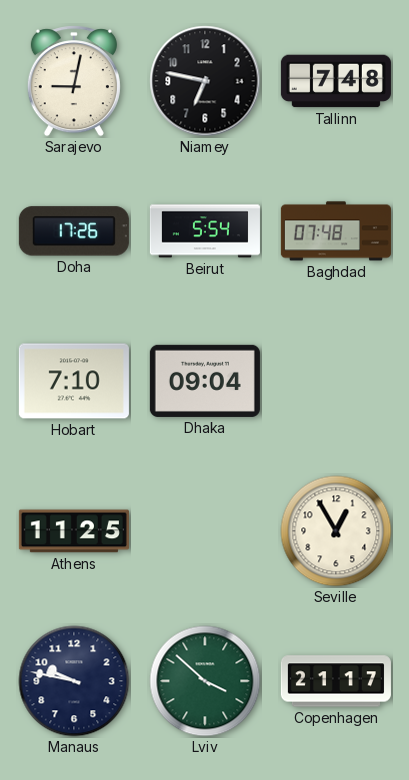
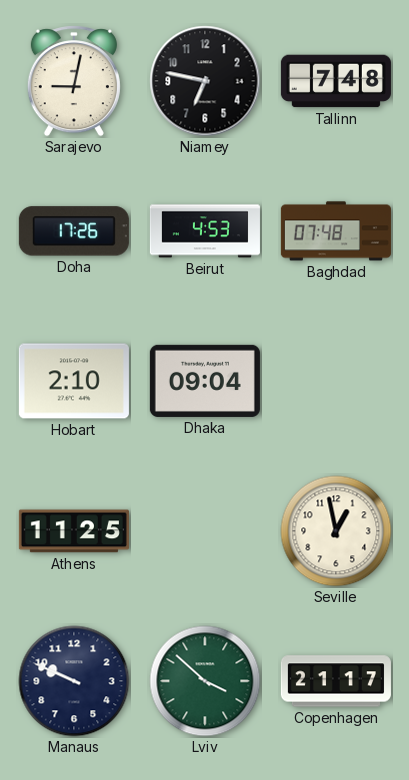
Beirut: 5:54 -> 4:53
Hobart: 7:10 -> 2:10
Seville: 12:55 -> 12:58
Manaus: 9:47 -> 9:49
